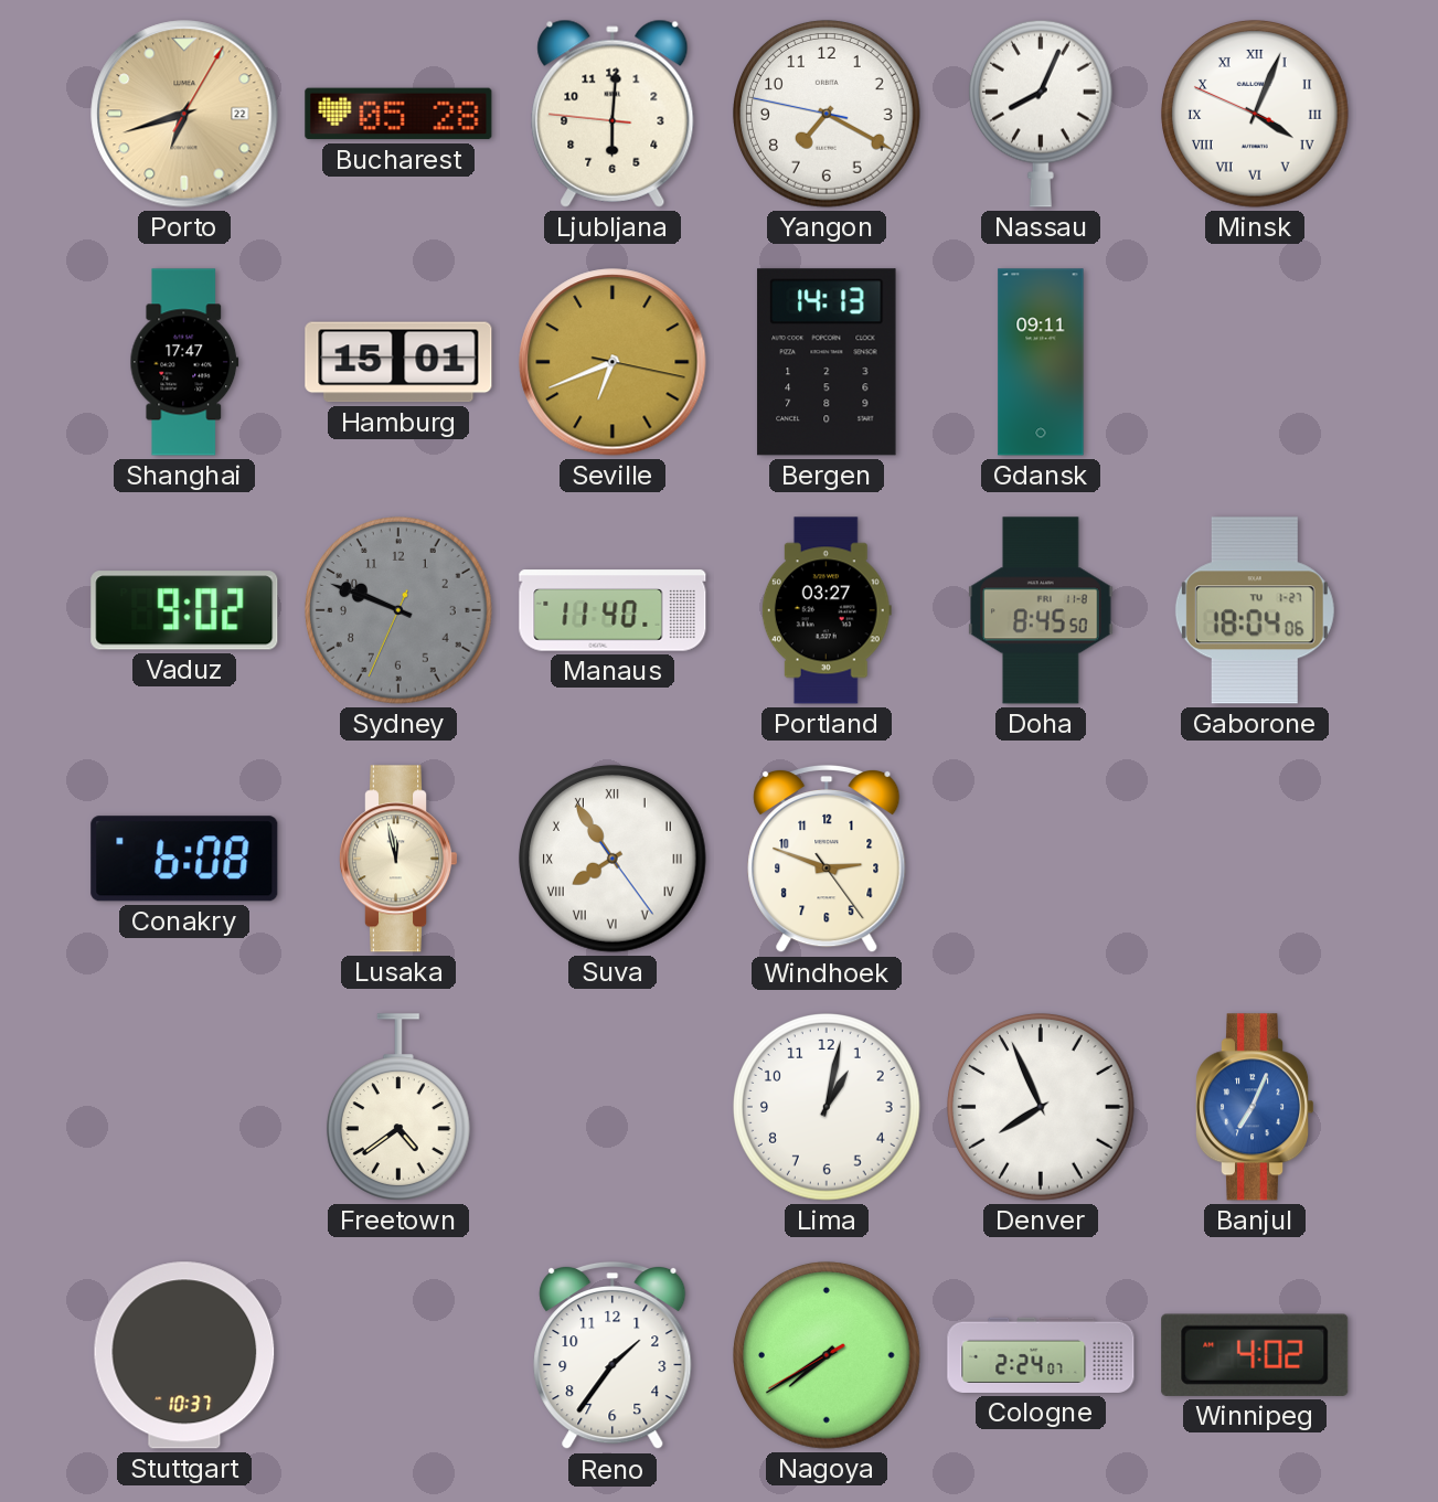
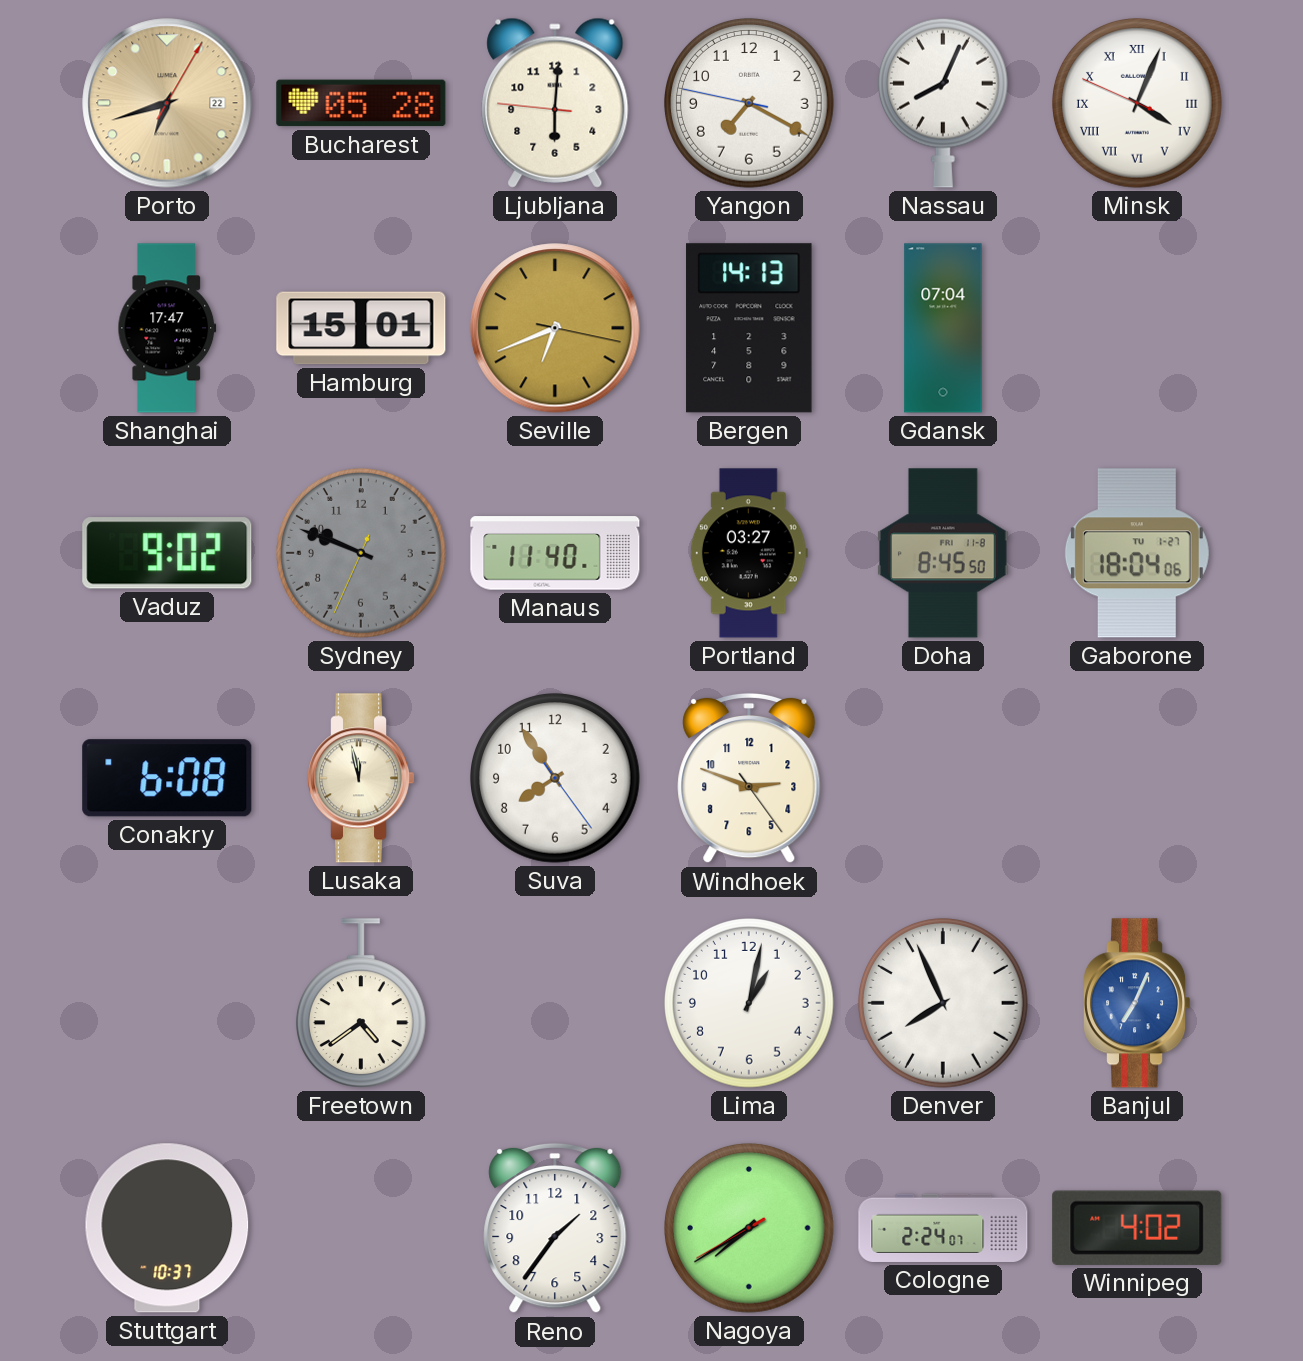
Gdansk: 09:11 -> 07:04
Suva numerals: Roman -> Arabic
